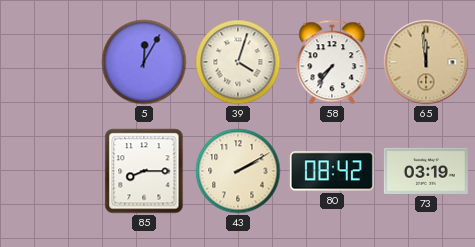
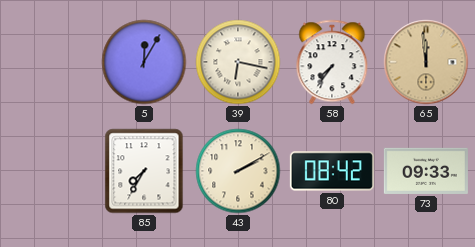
39: 4:03 -> 6:17
85: 8:15 -> 7:35
73: 03:19 -> 09:33
